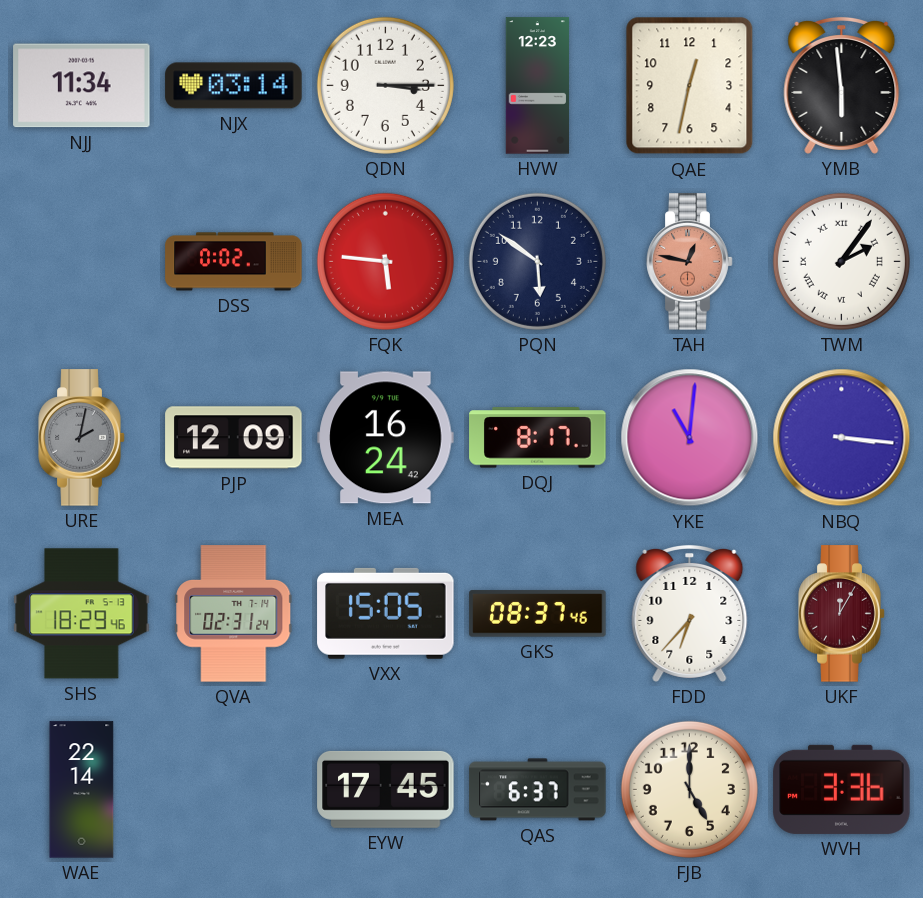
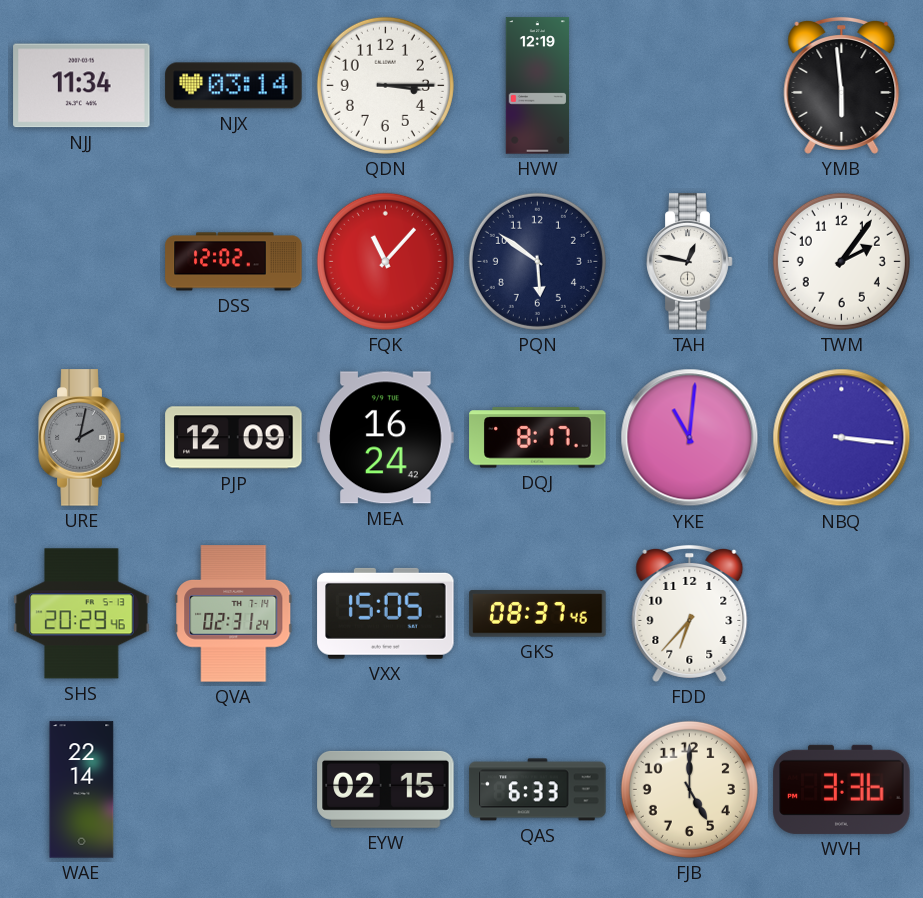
HVW: 12:23 -> 12:19
QAE: 12:32 -> none
DSS: 0:02 -> 12:02
FQK: 5:46 -> 11:07
TAH dial: salmon -> white
TWM numerals: Roman -> Arabic
SHS: 18:29 -> 20:29
UKF: 12:05 -> none
EYW: 17:45 -> 02:15
QAS: 6:37 -> 6:33
